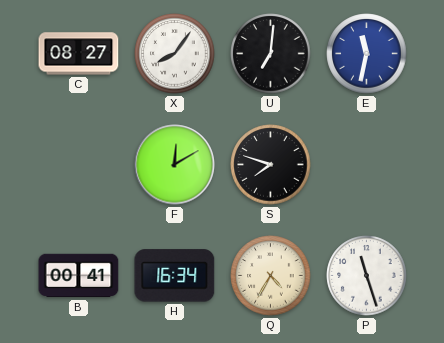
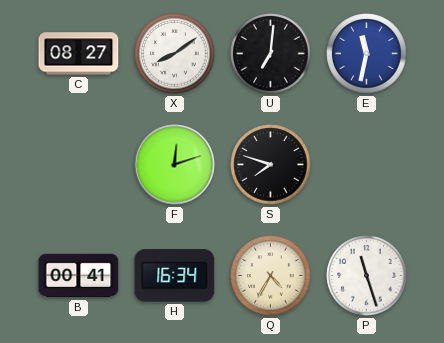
X: 8:06 -> 8:09
F: 12:10 -> 12:12
